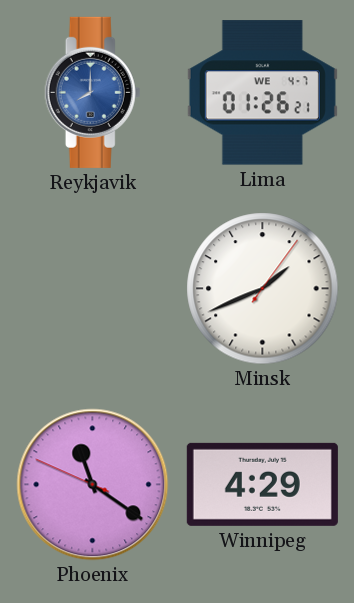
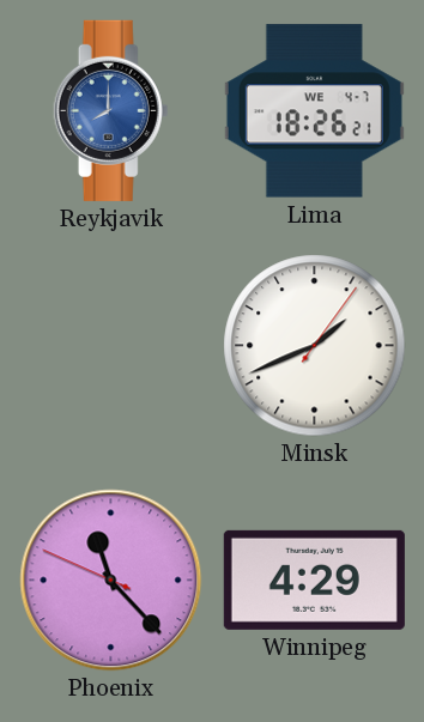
Lima: 01:26 -> 18:26
Phoenix: 11:20 -> 11:22
